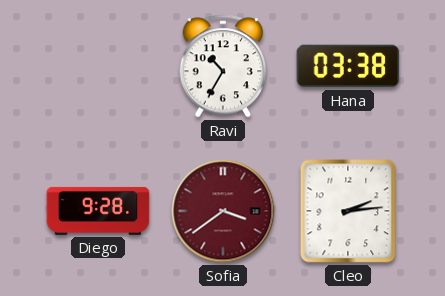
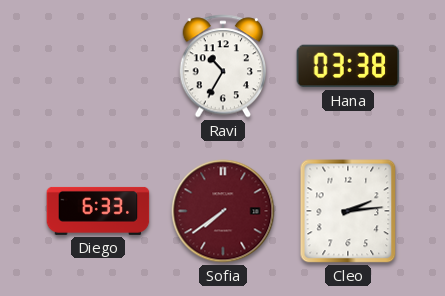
Diego: 9:28 -> 6:33
Sofia: 3:39 -> 7:39
